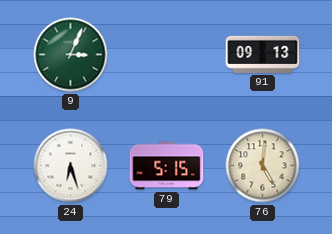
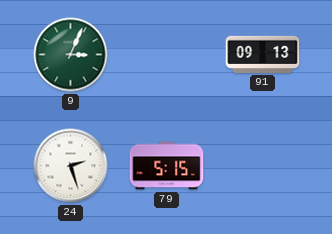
24: 6:27 -> 2:27
76: 5:01 -> none
